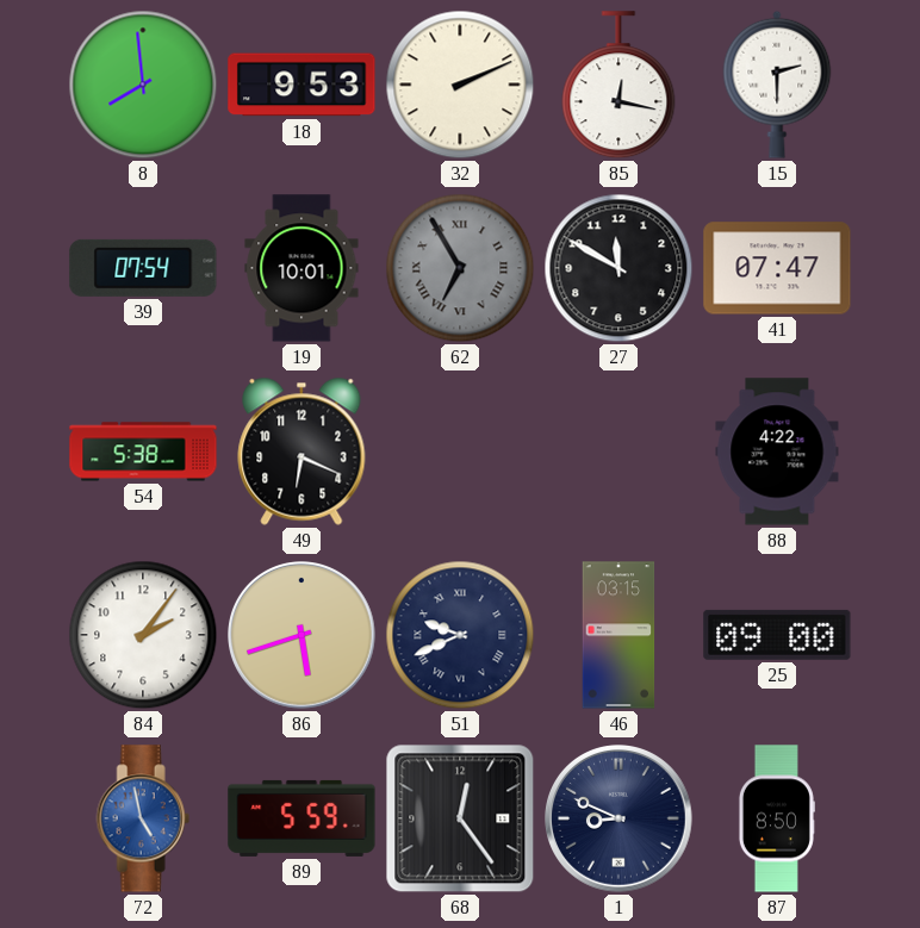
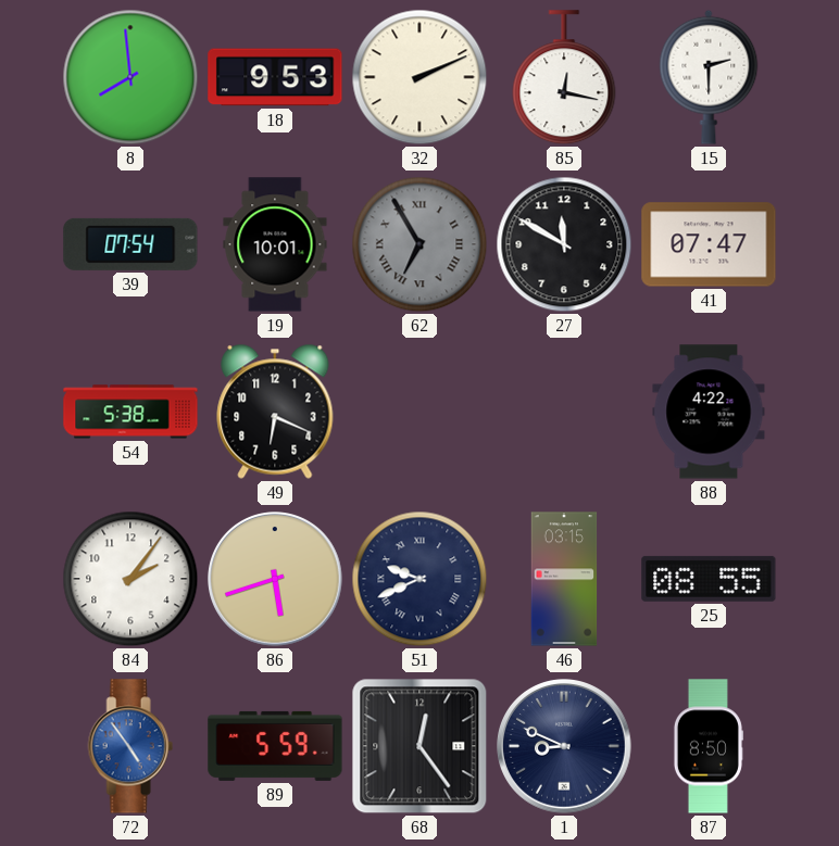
25: 09:00 -> 08:55
72: 4:58 -> 4:54
